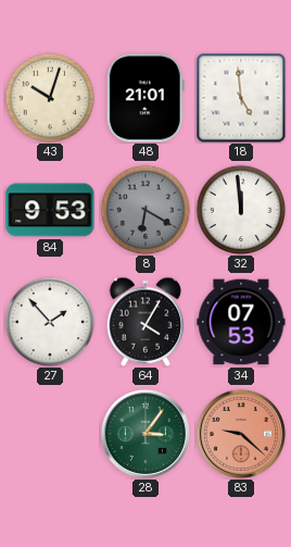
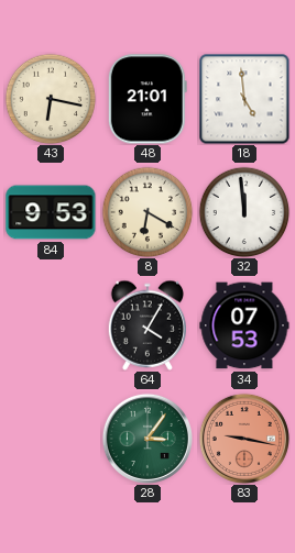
43: 10:03 -> 6:17
8 dial: grey -> cream
27: 1:53 -> none
83: 9:22 -> 9:17
